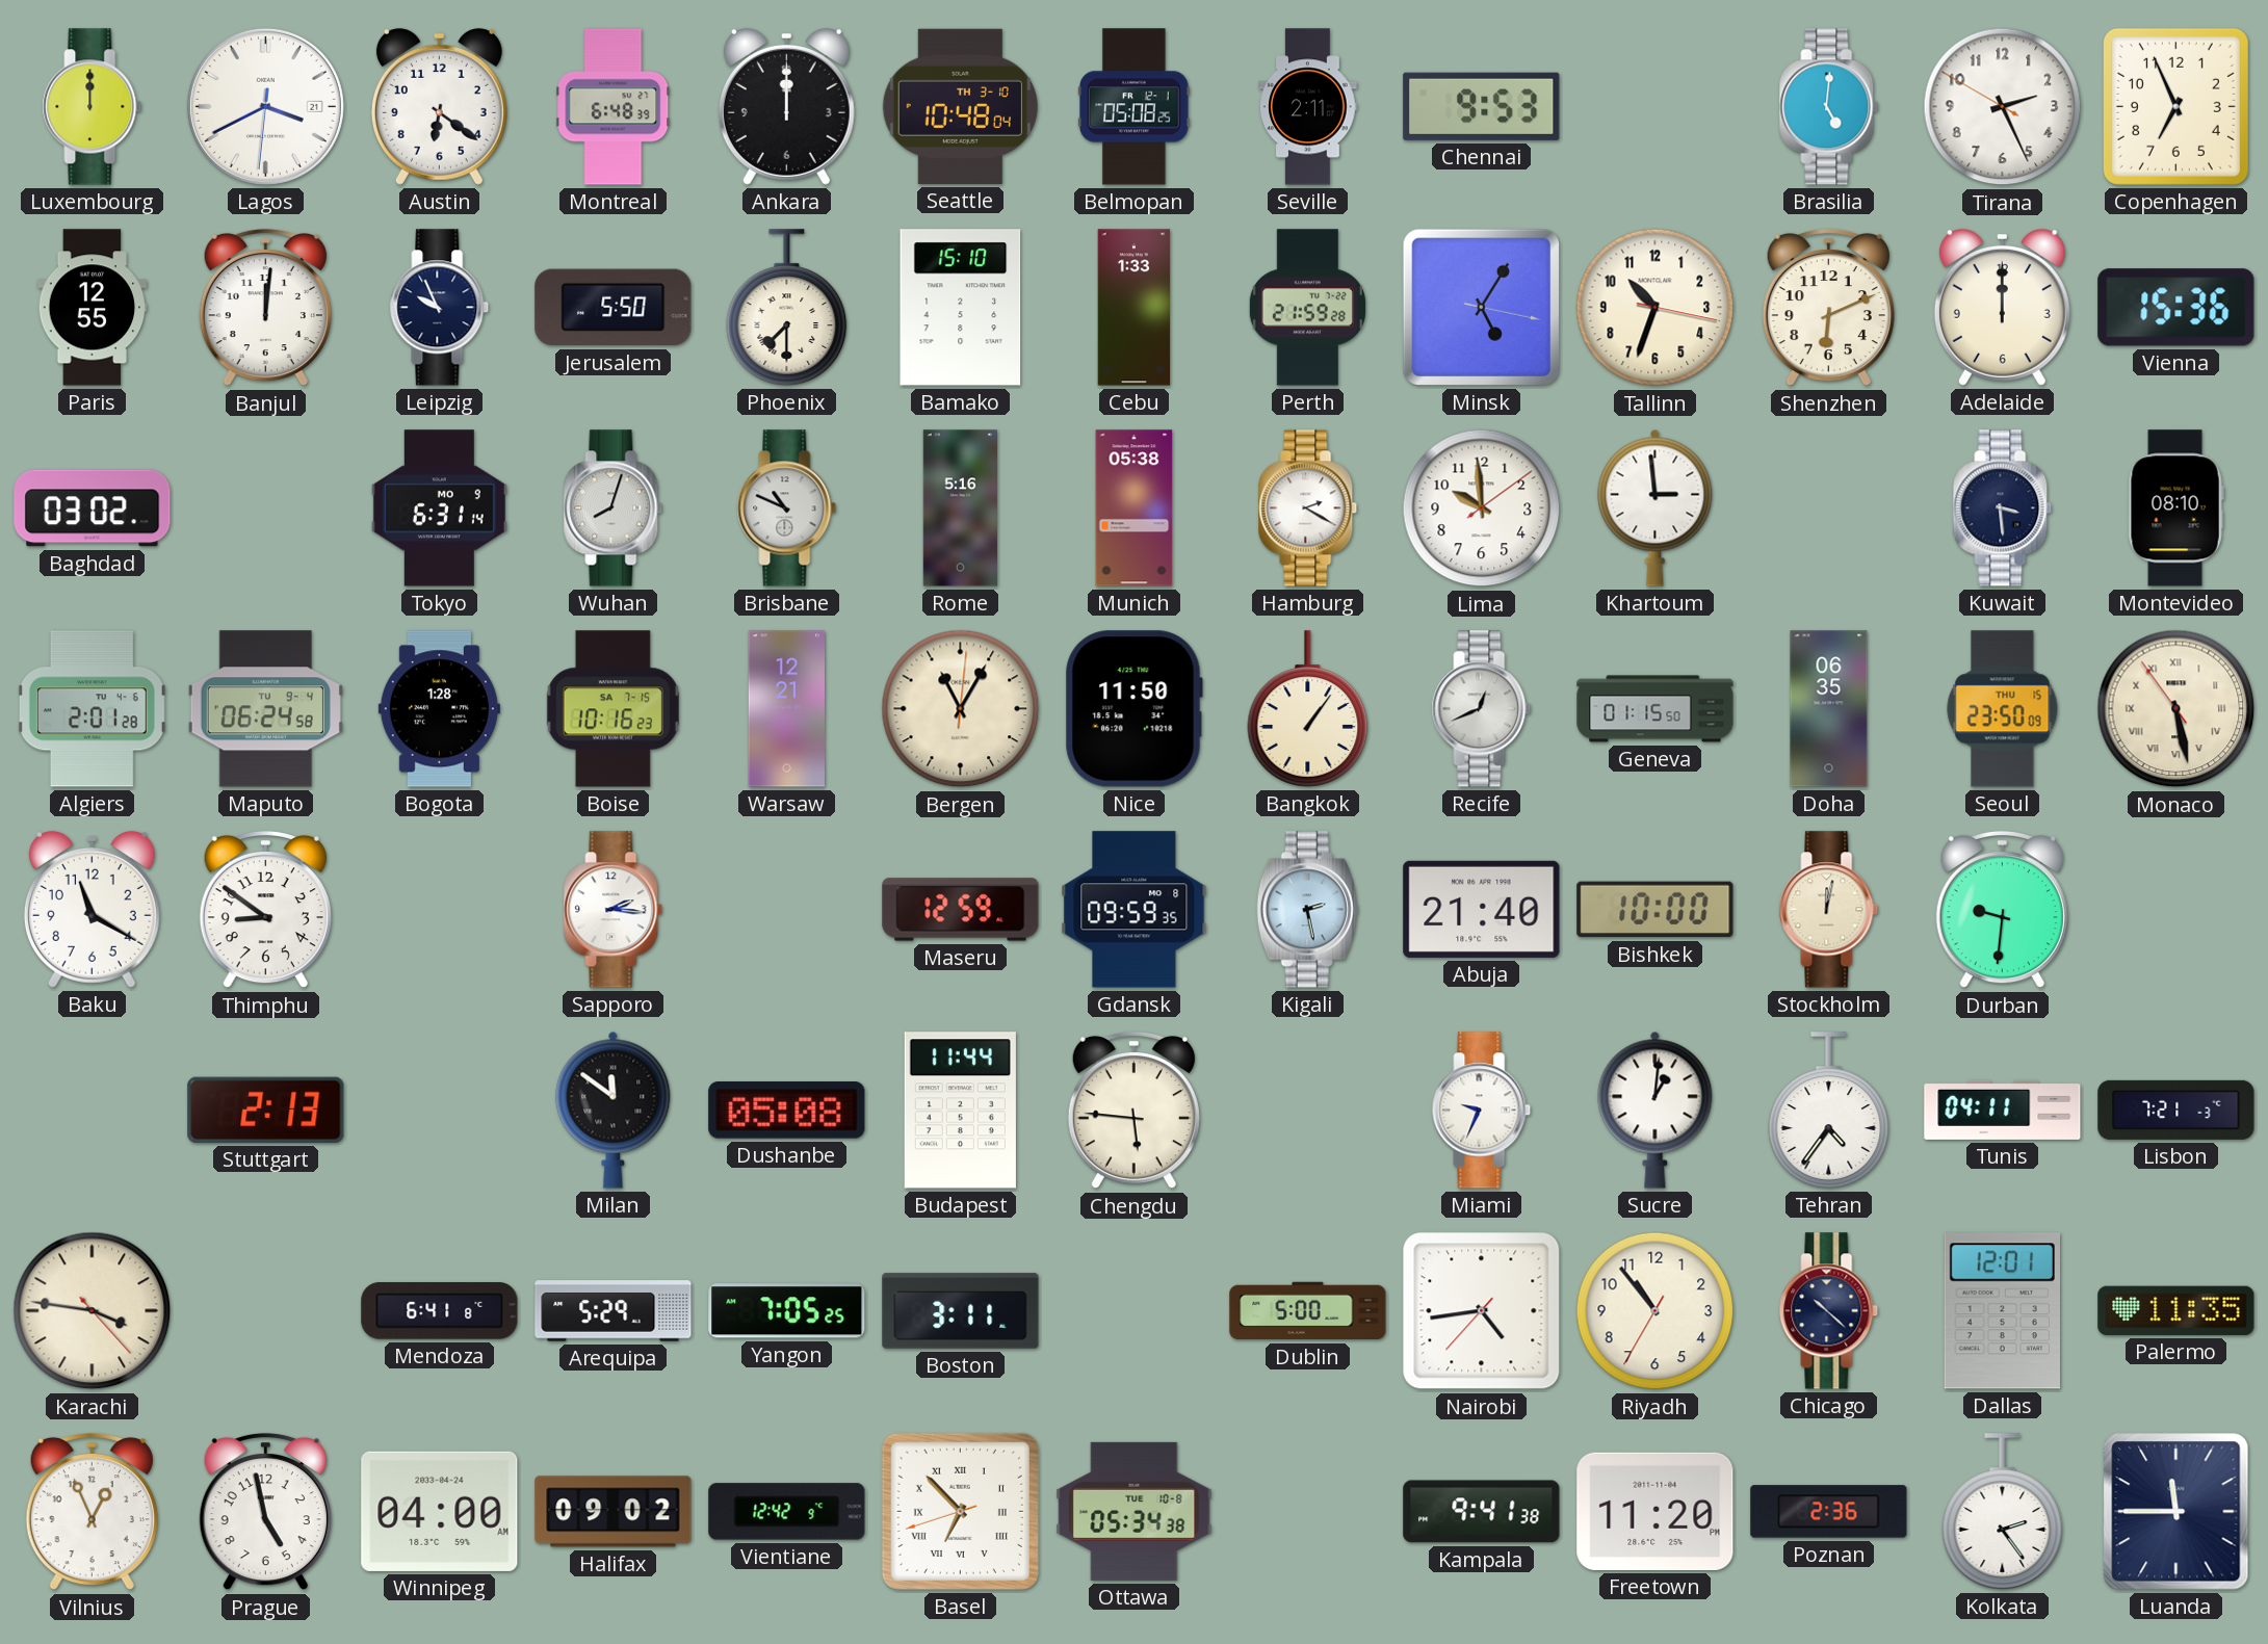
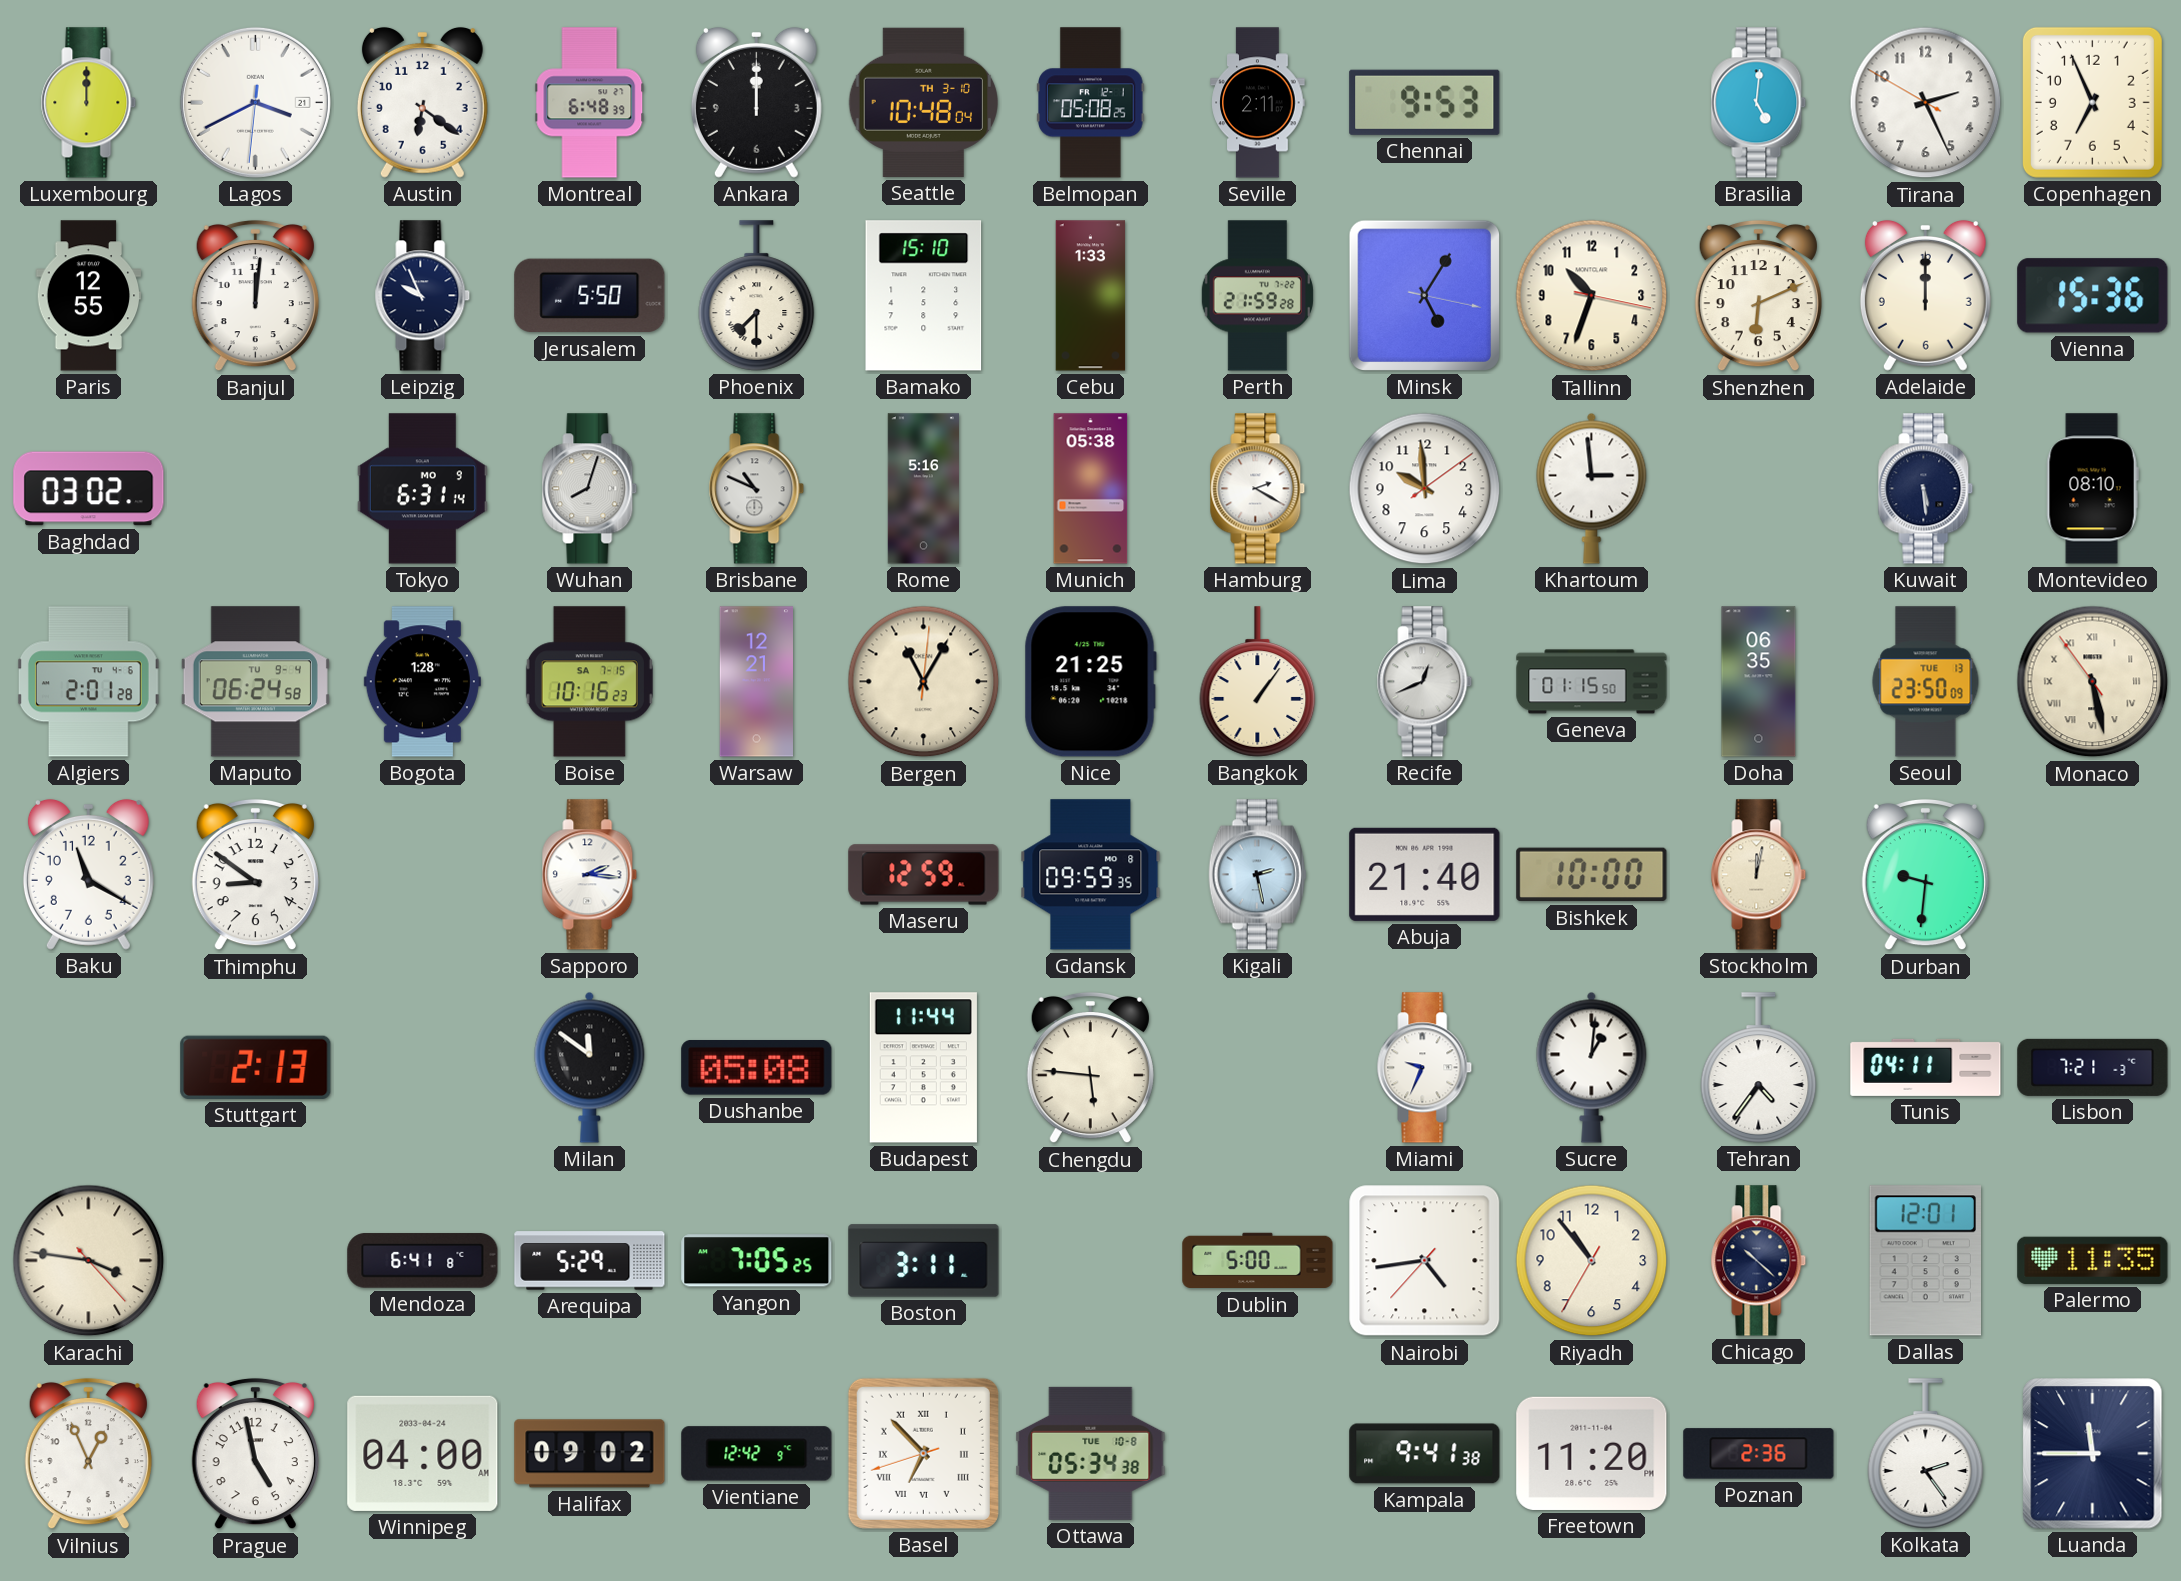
Kuwait: 3:29 -> 5:29
Nice: 11:50 -> 21:25
Seoul date: THU 15 -> TUE 13
